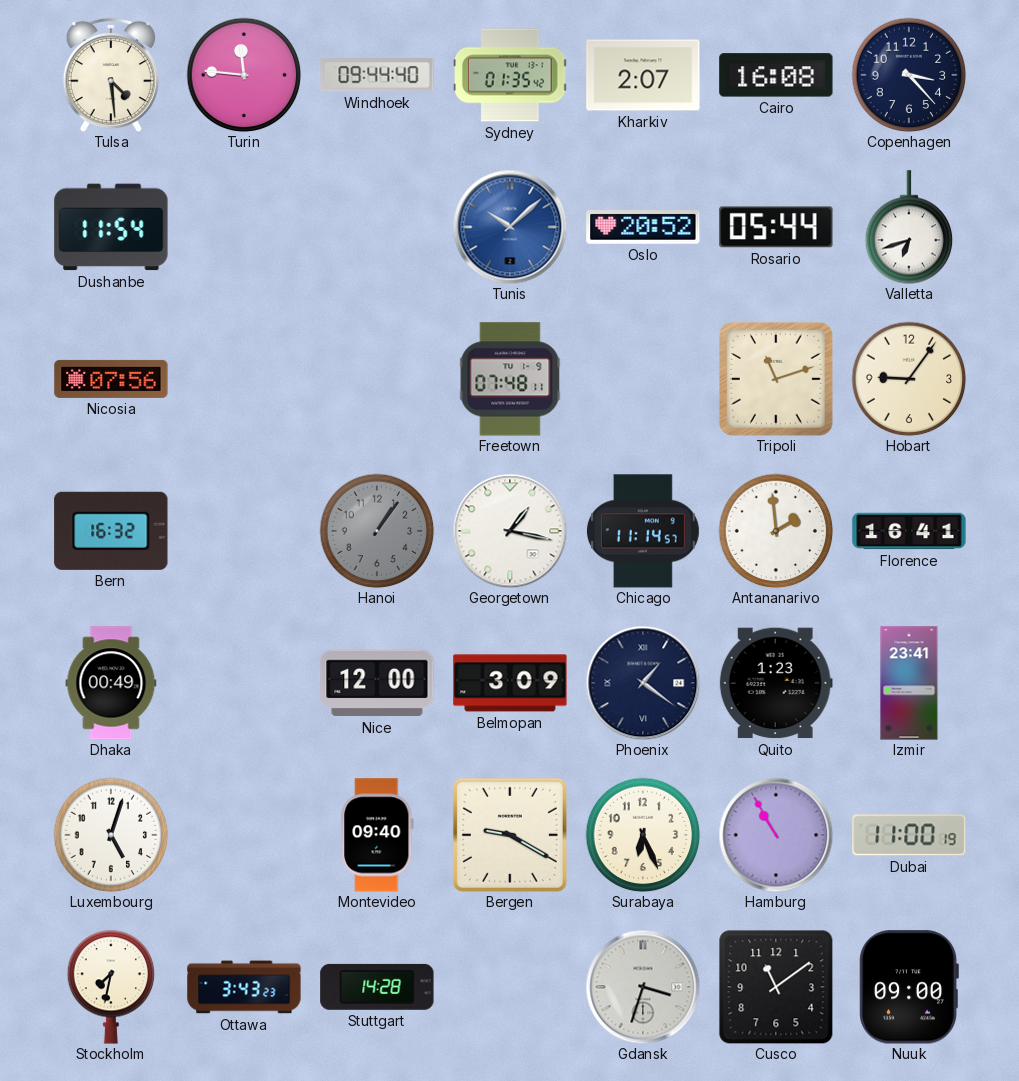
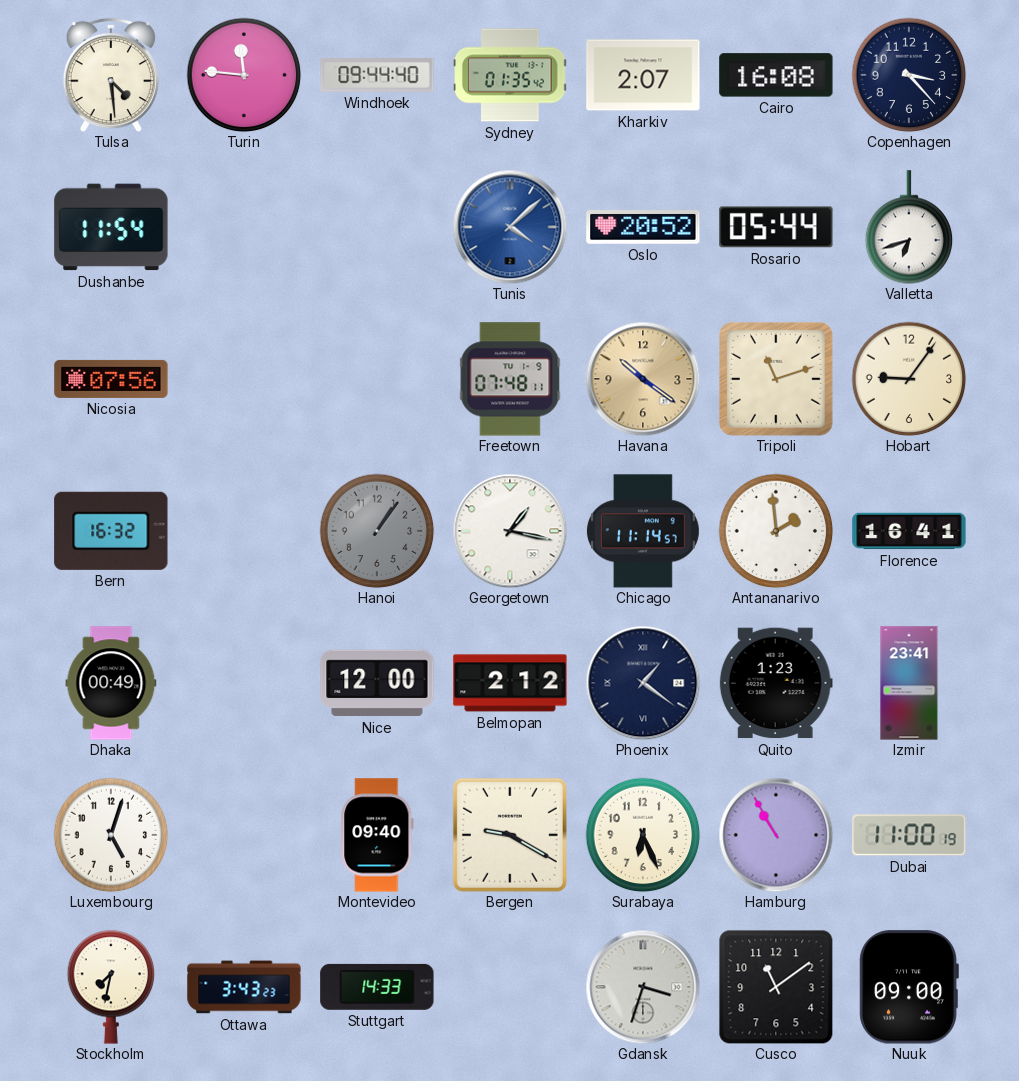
Tunis: 10:08 -> 4:08
Havana: none -> 10:21
Belmopan: 3:09 -> 2:12
Stuttgart: 14:28 -> 14:33
